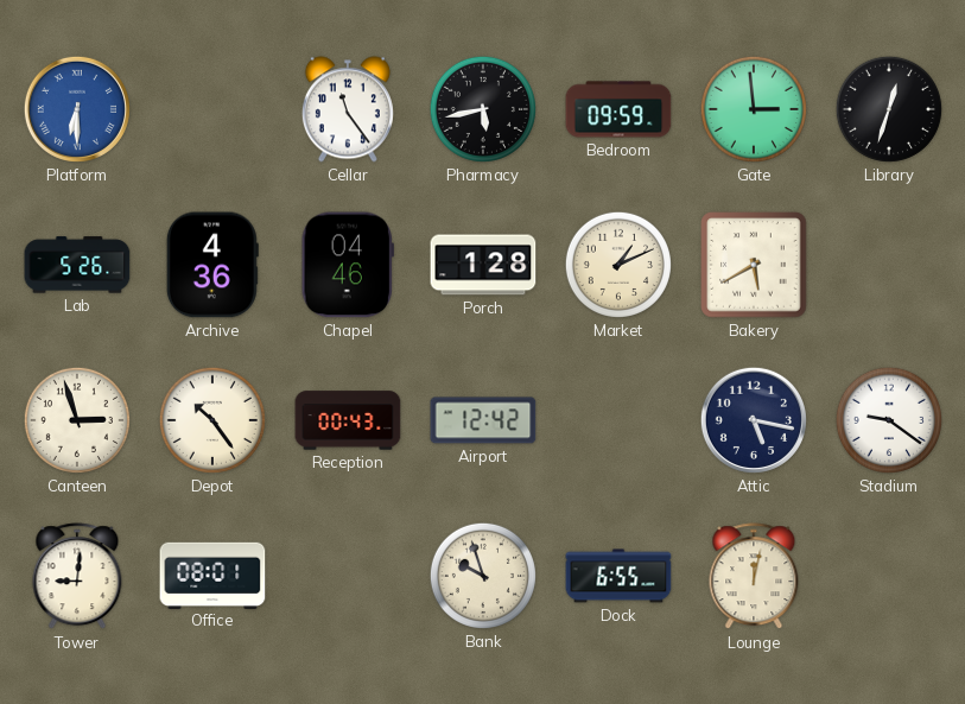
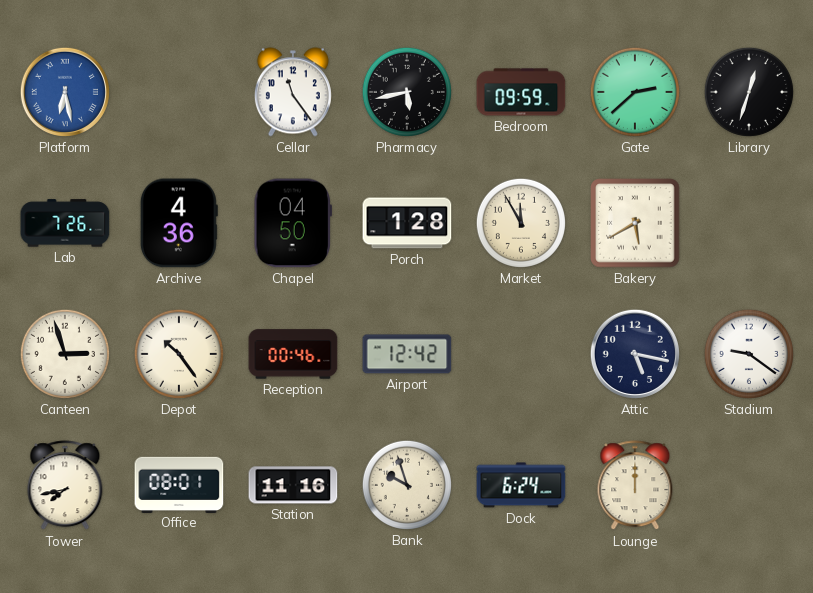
Platform: 6:30 -> 6:28
Gate: 2:59 -> 2:38
Lab: 5:26 -> 7:26
Chapel: 04:46 -> 04:50
Market: 1:11 -> 11:55
Reception: 00:43 -> 00:46
Tower: 9:01 -> 7:43
Station: none -> 11:16
Dock: 6:55 -> 6:24
Lounge: 12:02 -> 12:00
